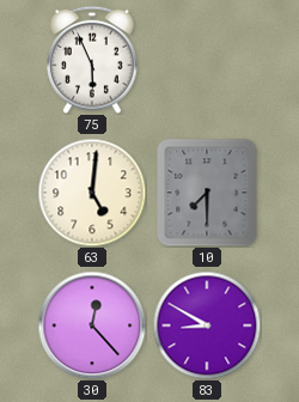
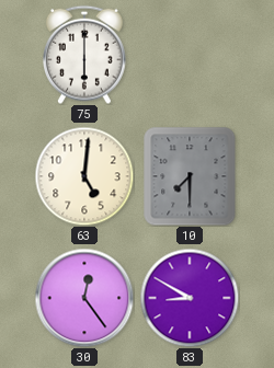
75: 5:56 -> 6:00
30: 12:23 -> 12:24
